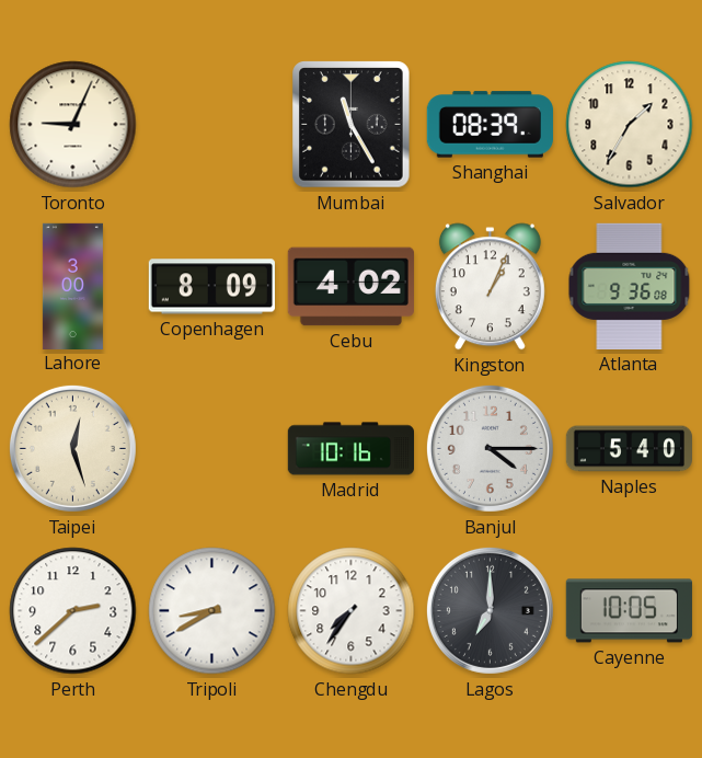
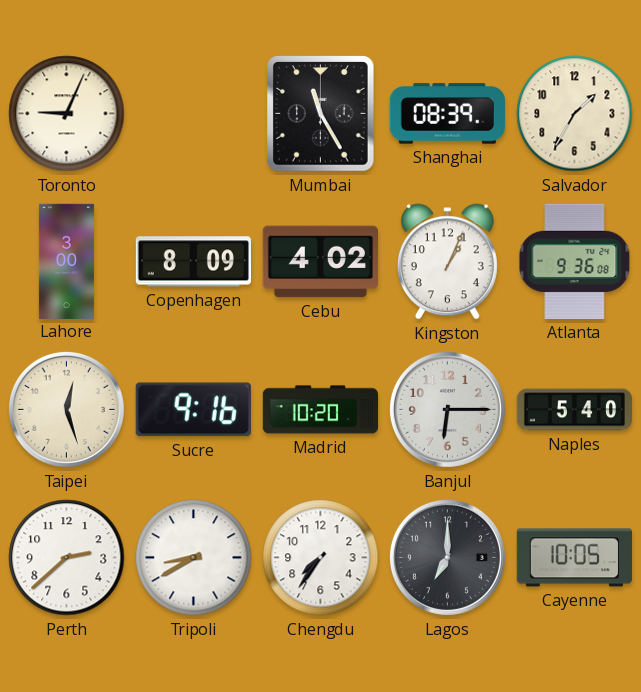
Sucre: none -> 9:16
Madrid: 10:16 -> 10:20
Banjul: 4:15 -> 6:15
